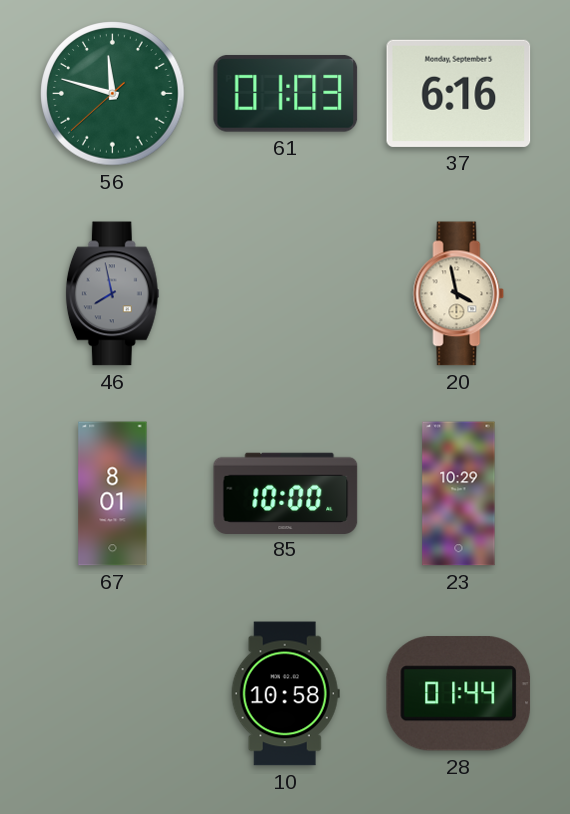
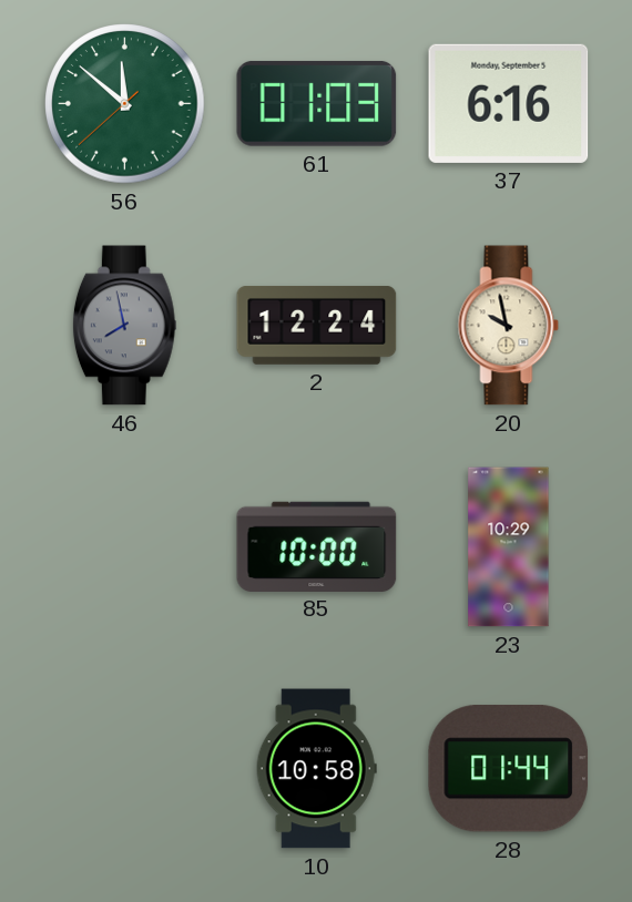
56: 11:47 -> 11:51
2: none -> 12:24
20: 3:58 -> 9:58
67: 8:01 -> none
